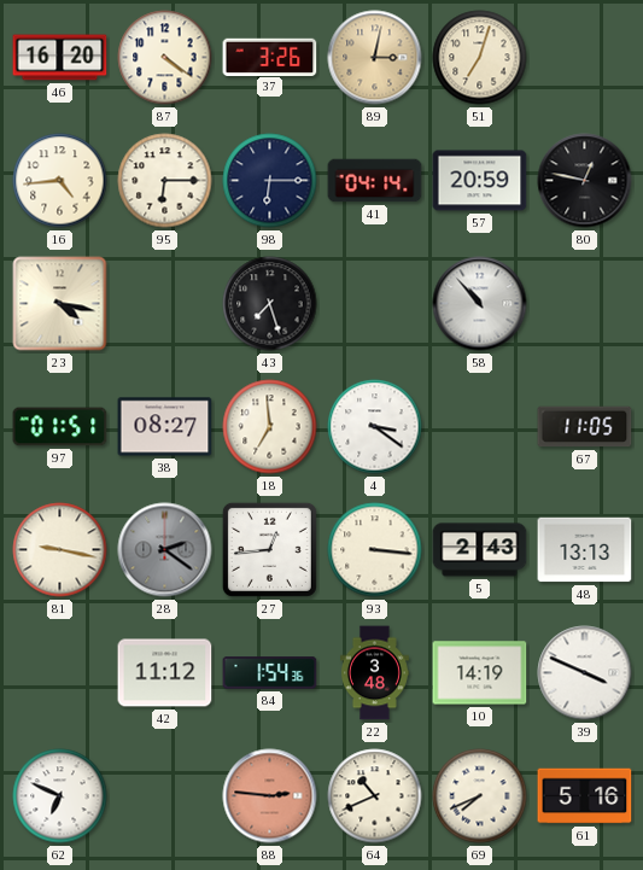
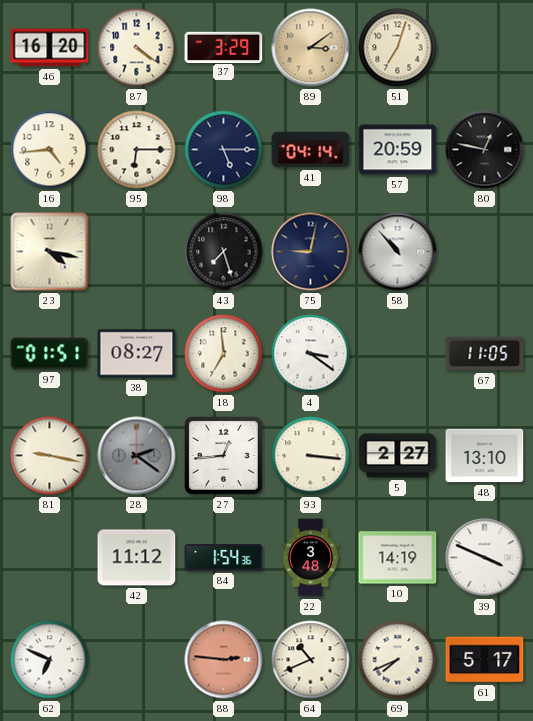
37: 3:26 -> 3:29
89: 3:02 -> 3:09
98: 6:15 -> 5:15
75: none -> 9:02
5: 2:43 -> 2:27
48: 13:13 -> 13:10
61: 5:16 -> 5:17
